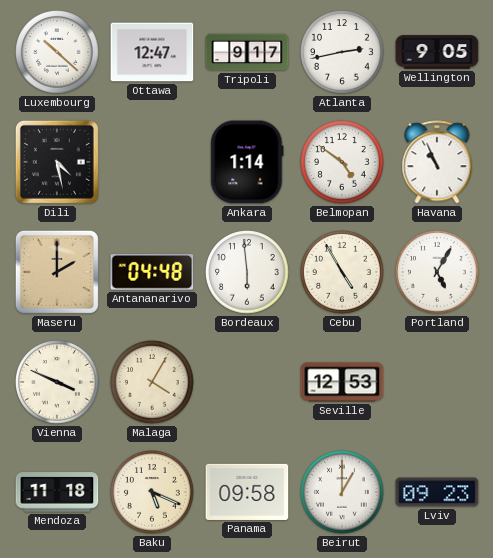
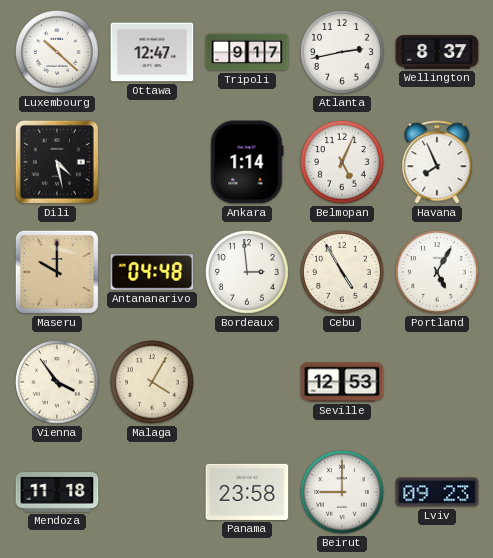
Wellington: 9:05 -> 8:37
Belmopan: 4:51 -> 5:04
Havana: 10:56 -> 7:56
Maseru: 2:00 -> 10:00
Bordeaux: 5:59 -> 2:59
Vienna: 3:49 -> 3:54
Baku: 5:19 -> none
Panama: 09:58 -> 23:58
Beirut: 1:00 -> 9:00
